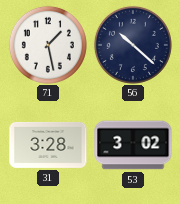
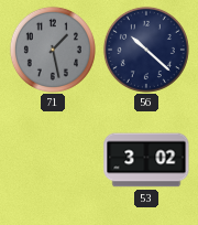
71 dial: white -> grey
31: 3:28 -> none
